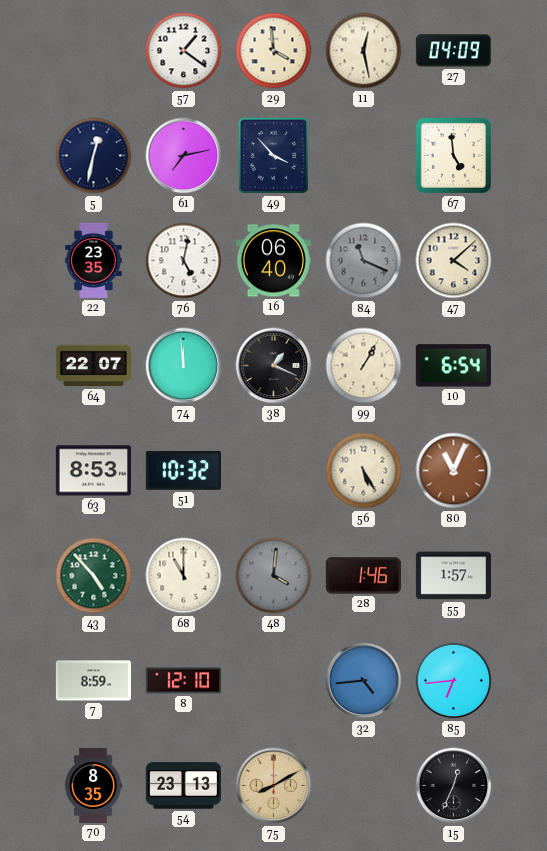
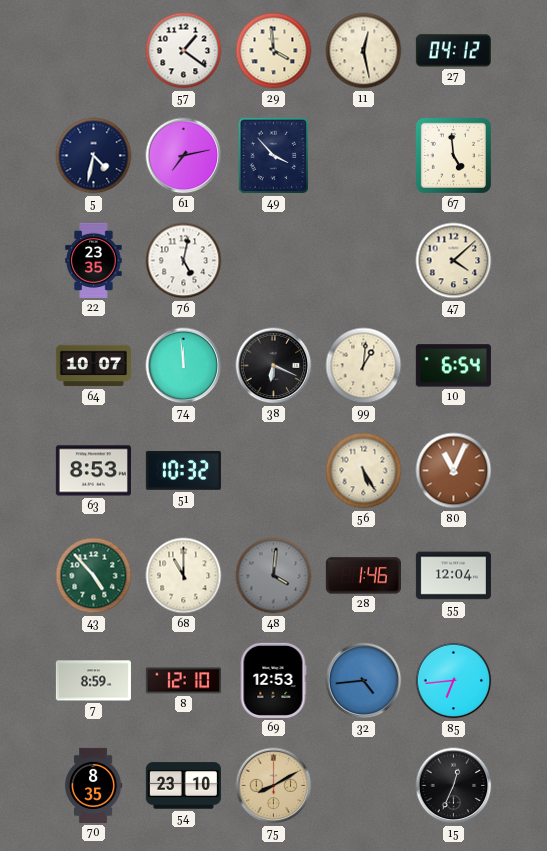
27: 04:09 -> 04:12
5: 12:32 -> 4:32
16: 06:40 -> none
84: 11:19 -> none
64: 22:07 -> 10:07
38: 1:19 -> 6:19
99: 1:05 -> 1:01
55: 1:57 -> 12:04
69: none -> 12:53
54: 23:13 -> 23:10
